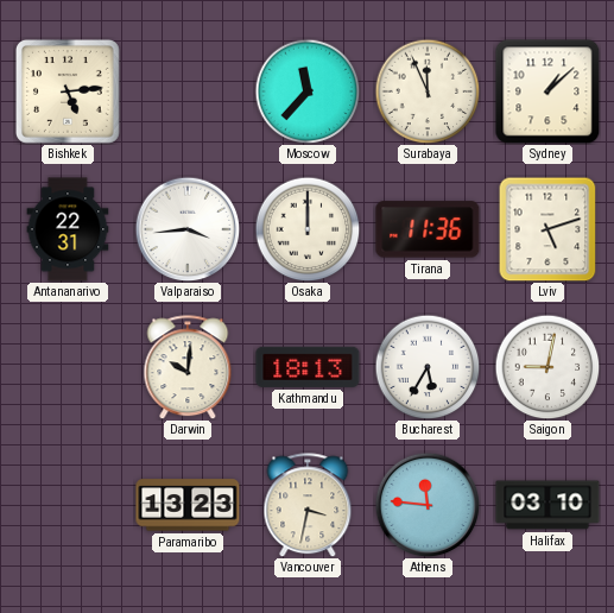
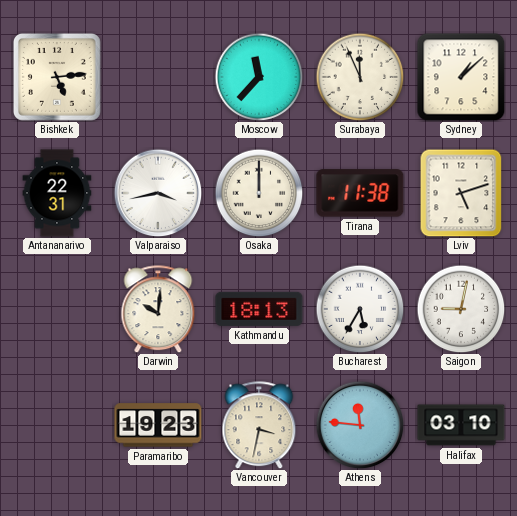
Valparaiso: 3:44 -> 3:43
Tirana: 11:36 -> 11:38
Paramaribo: 13:23 -> 19:23
